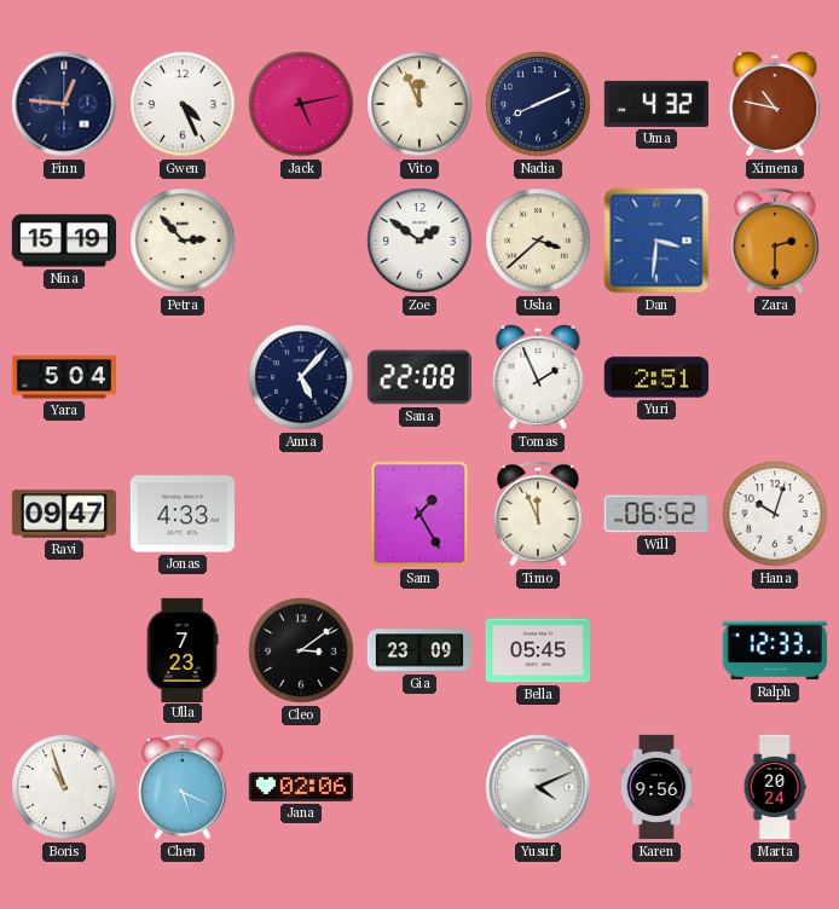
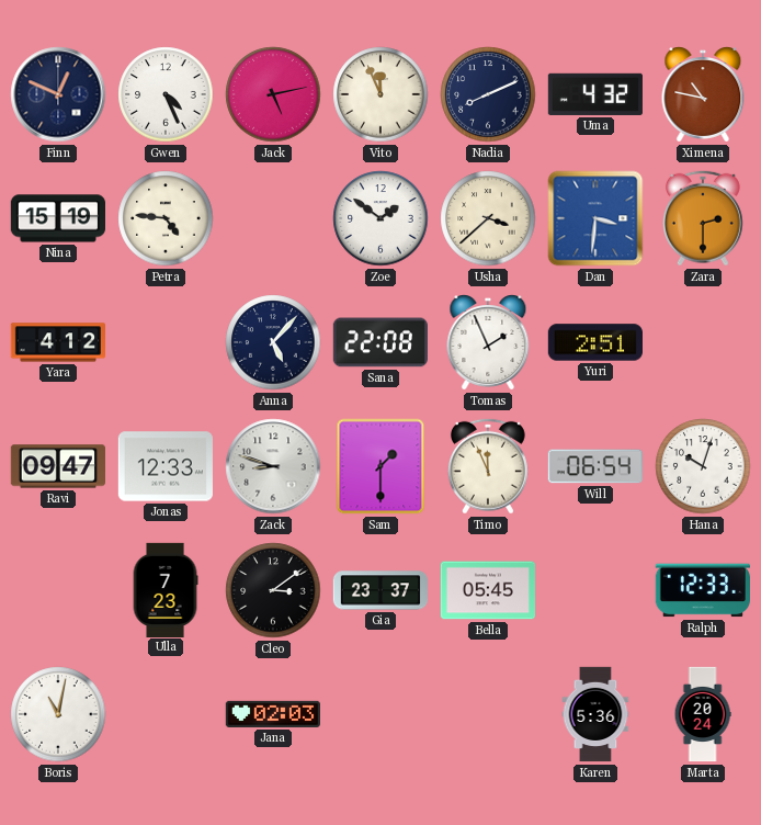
Finn: 12:46 -> 12:49
Petra: 2:53 -> 4:46
Yara: 5:04 -> 4:12
Jonas: 4:33 -> 12:33
Zack: none -> 8:48
Sam: 1:25 -> 1:30
Will: 06:52 -> 06:54
Gia: 23:09 -> 23:37
Boris: 10:57 -> 11:02
Chen: 5:19 -> none
Jana: 02:06 -> 02:03
Yusuf: 4:11 -> none
Karen: 9:56 -> 5:36
